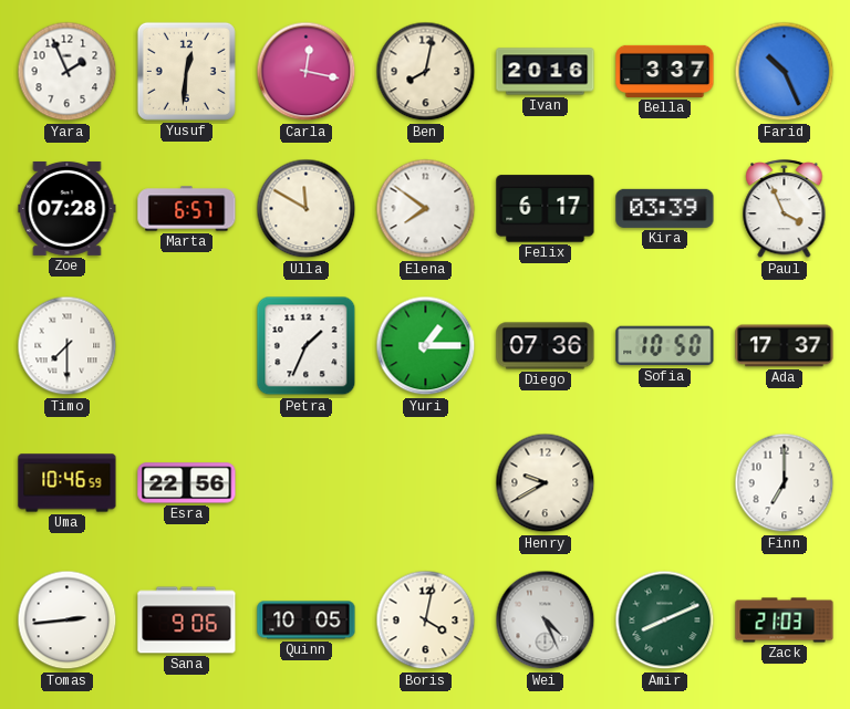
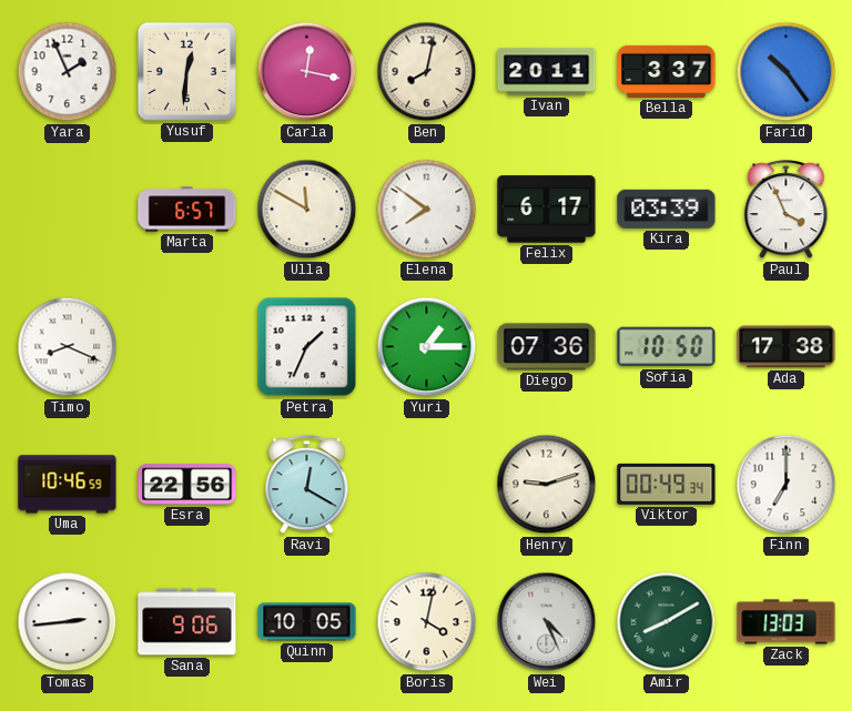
Ivan: 20:16 -> 20:11
Farid: 10:26 -> 10:24
Zoe: 07:28 -> none
Timo: 7:30 -> 8:19
Ada: 17:37 -> 17:38
Ravi: none -> 12:20
Henry: 9:40 -> 9:12
Viktor: none -> 00:49
Amir: 8:11 -> 8:10
Zack: 21:03 -> 13:03
